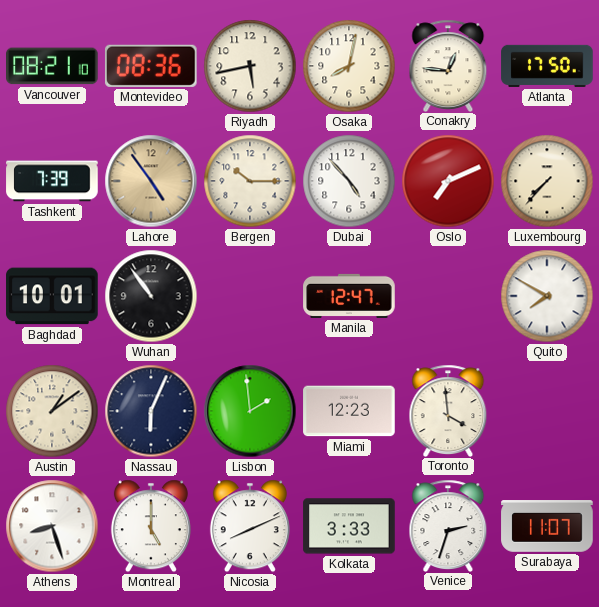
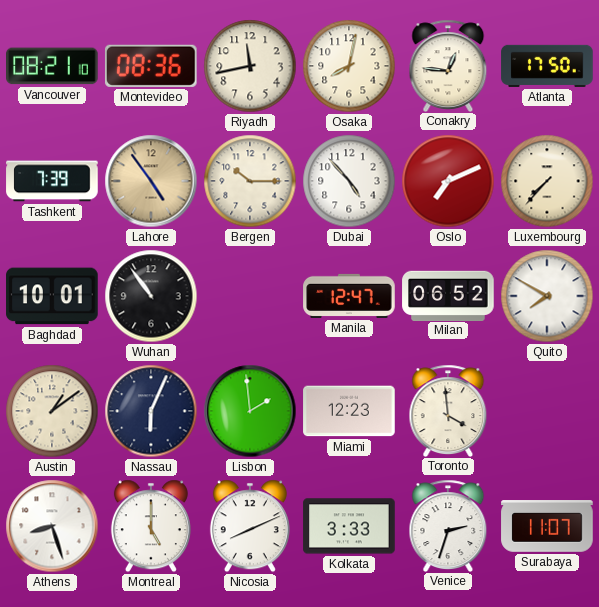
Riyadh: 5:43 -> 11:43
Milan: none -> 06:52
